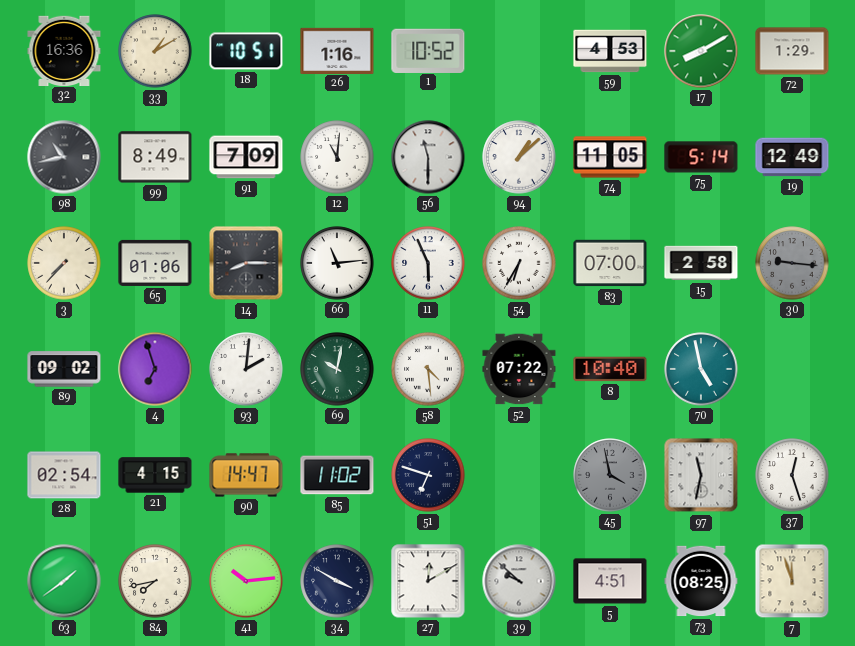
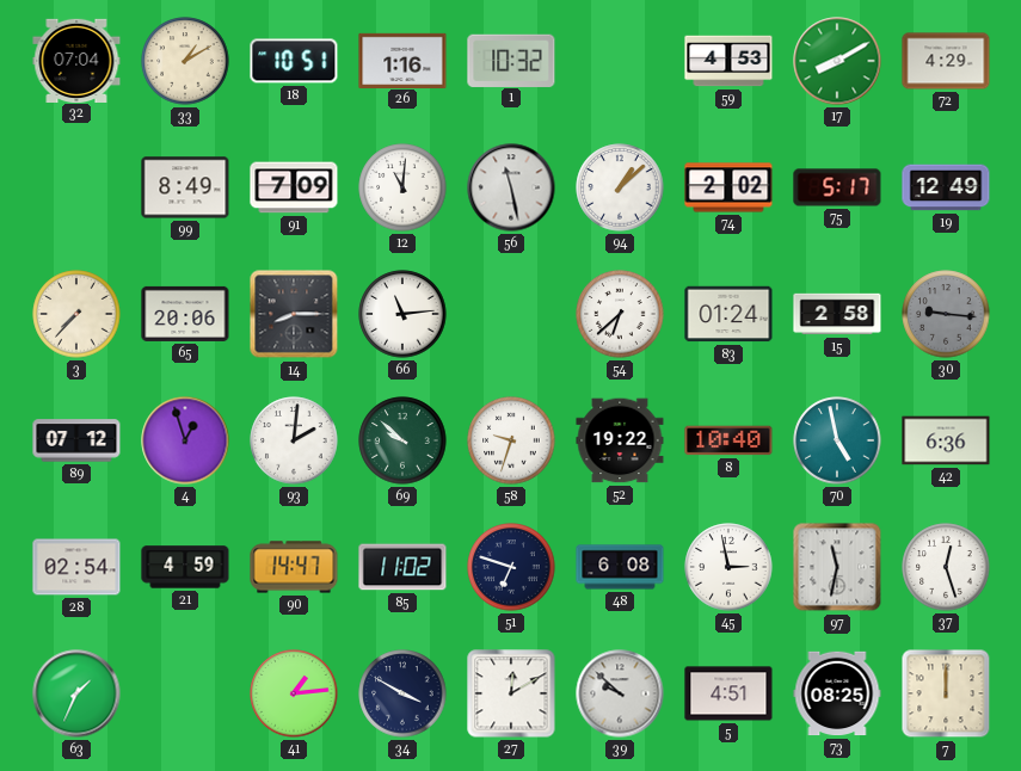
32: 16:36 -> 07:04
1: 10:52 -> 10:32
72: 1:29 -> 4:29
98: 10:43 -> none
56: 11:30 -> 11:28
74: 11:05 -> 2:02
75: 5:14 -> 5:17
65: 01:06 -> 20:06
11: 5:56 -> none
54: 6:35 -> 6:38
83: 07:00 -> 01:24
89: 09:02 -> 07:12
4: 6:57 -> 12:57
69: 10:02 -> 9:52
58: 4:29 -> 9:33
52: 07:22 -> 19:22
42: none -> 6:36
21: 4:15 -> 4:59
48: none -> 6:08
45: 3:58 -> 2:58
45 dial: grey -> white
63: 1:39 -> 1:34
84: 7:43 -> none
41: 10:14 -> 1:14
7: 11:57 -> 12:00
